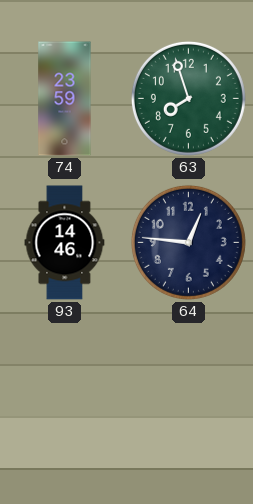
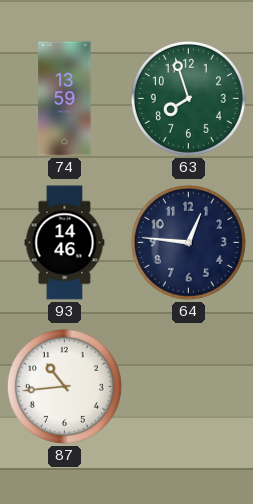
74: 23:59 -> 13:59
87: none -> 10:44
